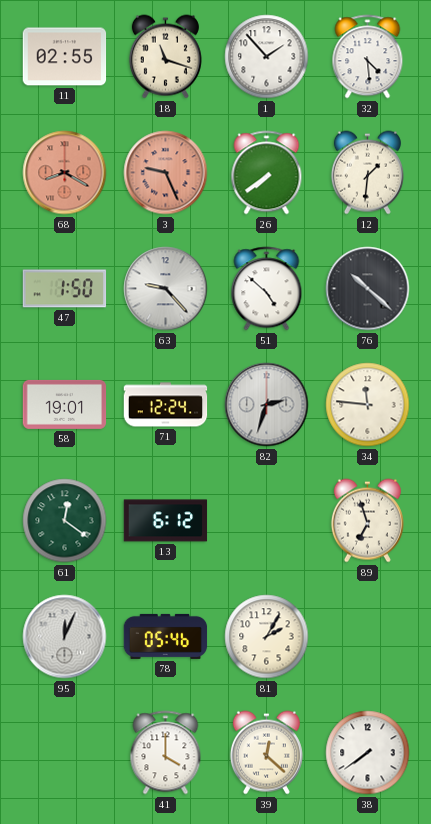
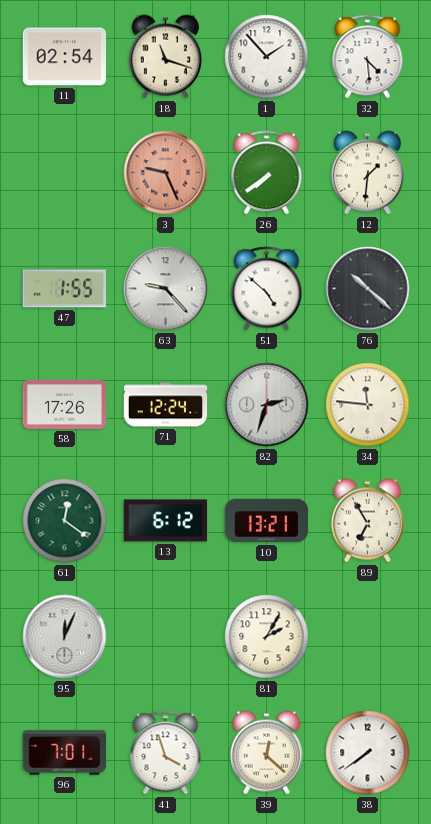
11: 02:55 -> 02:54
68: 8:20 -> none
47: 1:50 -> 1:55
58: 19:01 -> 17:26
10: none -> 13:21
89: 6:57 -> 6:55
78: 05:46 -> none
96: none -> 7:01
41: 4:00 -> 3:57
